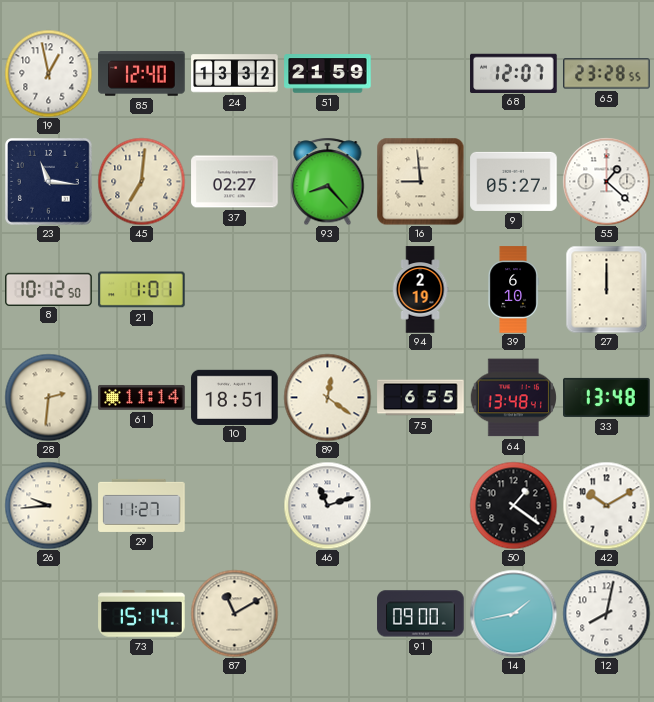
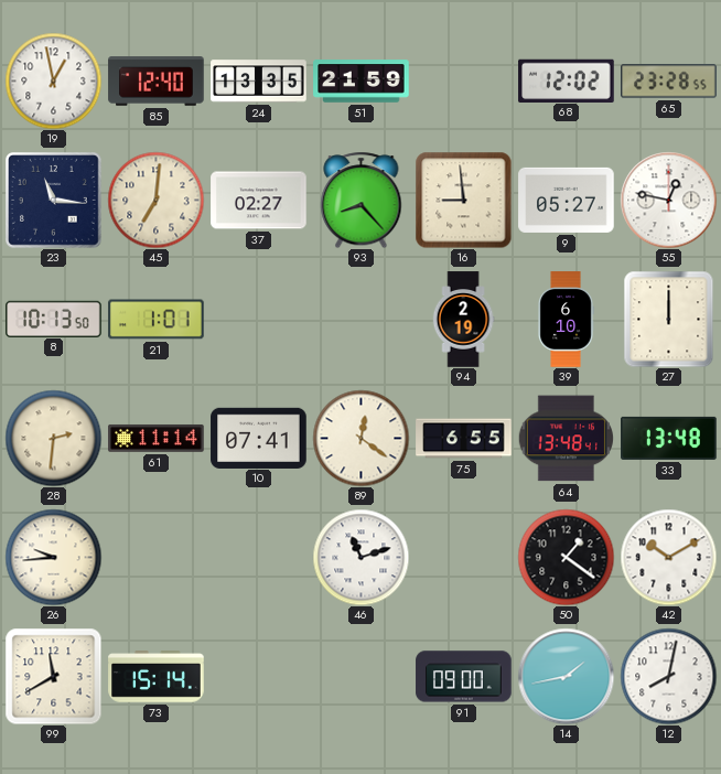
24: 13:32 -> 13:35
68: 12:07 -> 12:02
55: 1:22 -> 12:47
8: 10:12 -> 10:13
10: 18:51 -> 07:41
29: 11:27 -> none
99: none -> 11:40
87: 11:10 -> none
